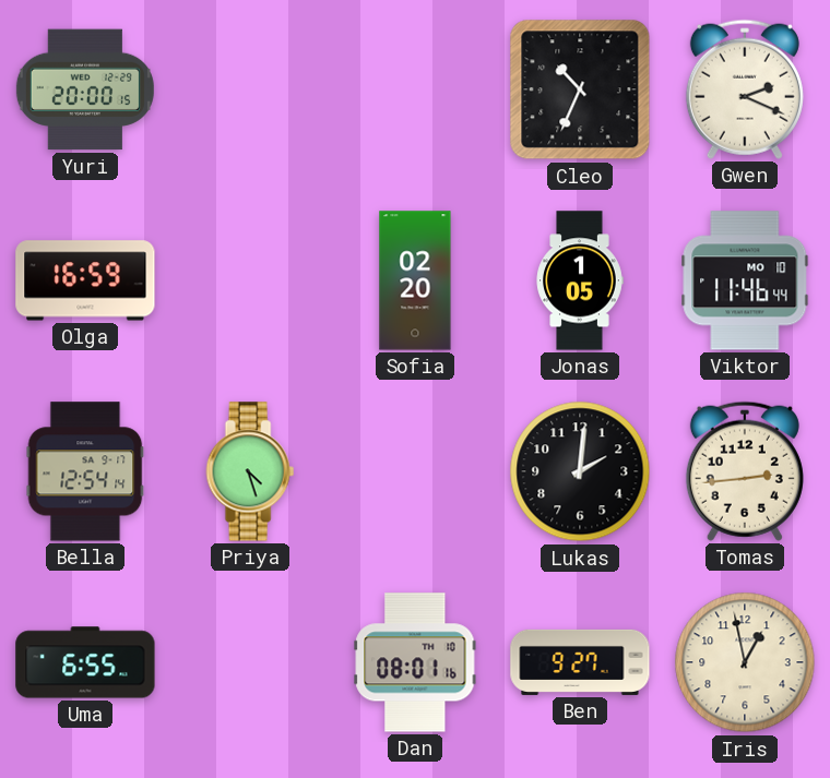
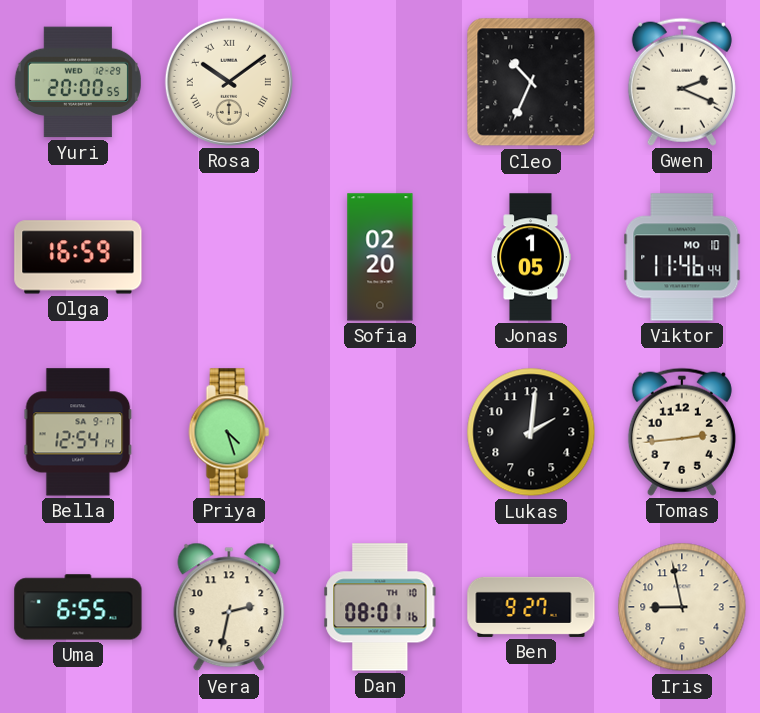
Yuri: 20:00:15 -> 20:00:55
Rosa: none -> 10:09
Vera: none -> 2:32
Iris: 12:58 -> 8:58
